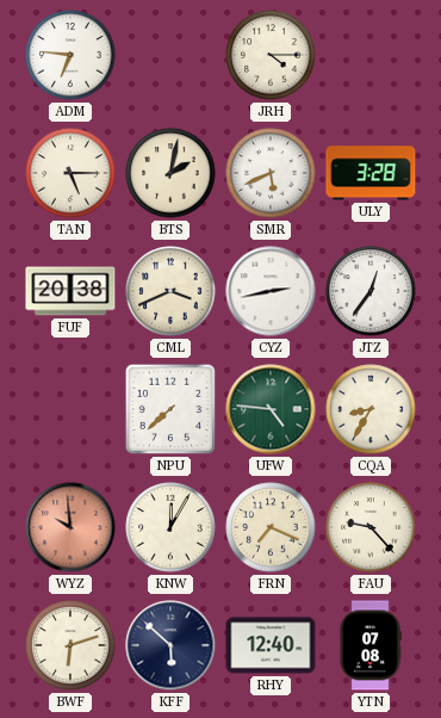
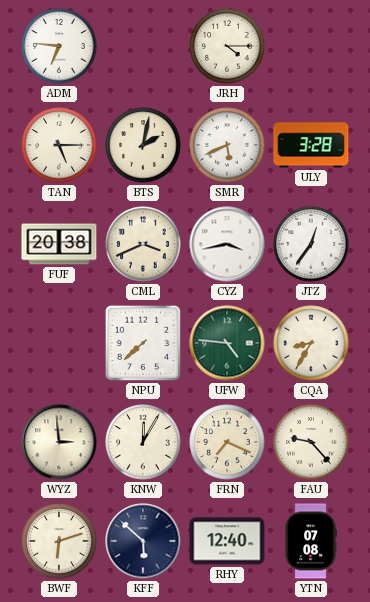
CYZ: 2:43 -> 3:43
WYZ: 9:59 -> 2:59
WYZ dial: salmon -> cream
